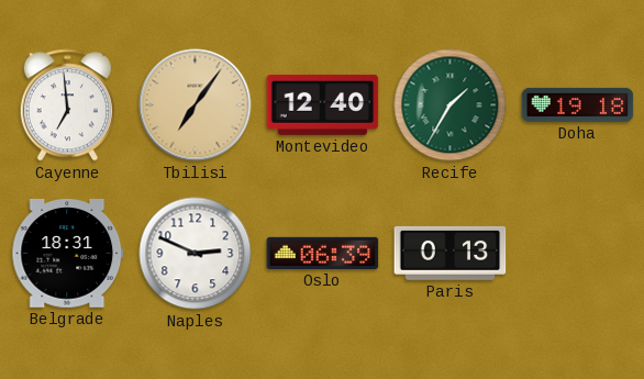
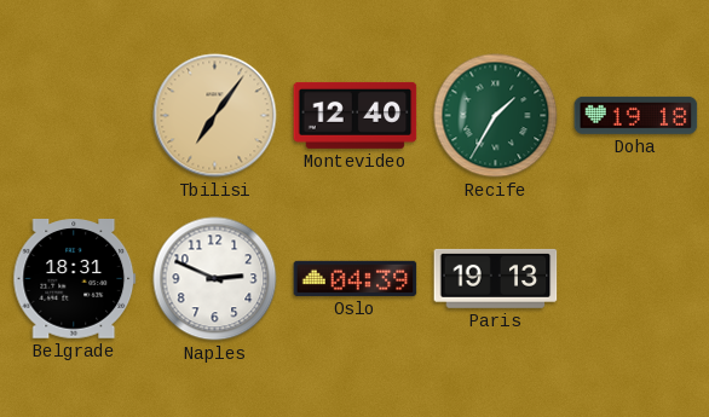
Cayenne: 6:59 -> none
Oslo: 06:39 -> 04:39
Paris: 0:13 -> 19:13
